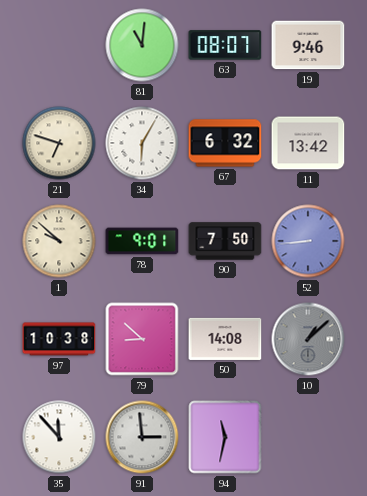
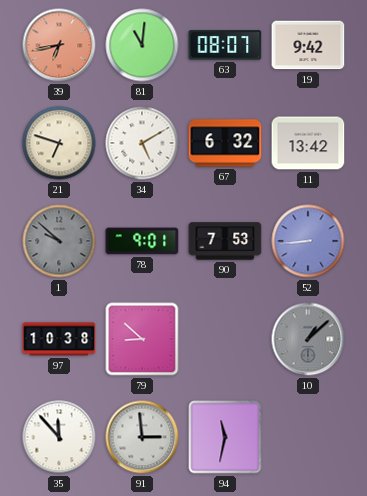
39: none -> 6:43
19: 9:46 -> 9:42
34: 6:05 -> 5:10
1 dial: cream -> grey
90: 7:50 -> 7:53
50: 14:08 -> none
